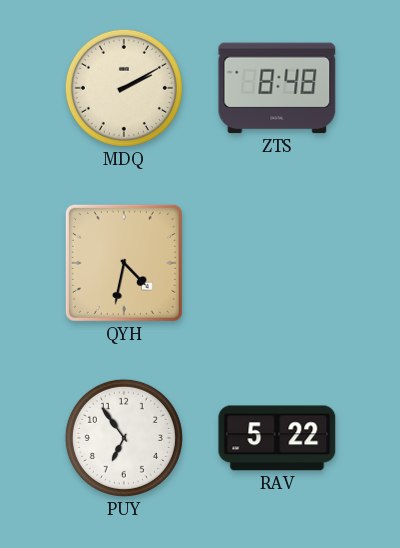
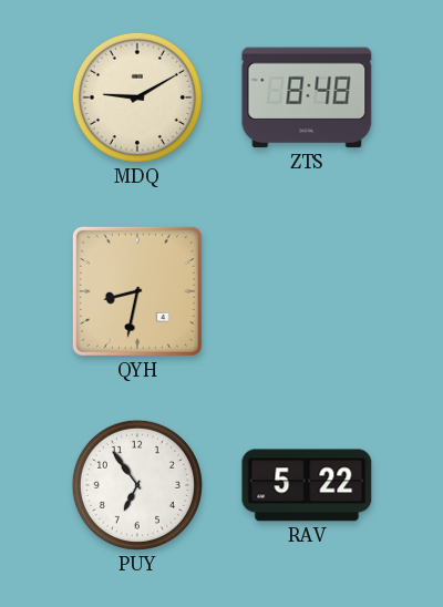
MDQ: 2:10 -> 9:10
QYH: 4:32 -> 8:32
